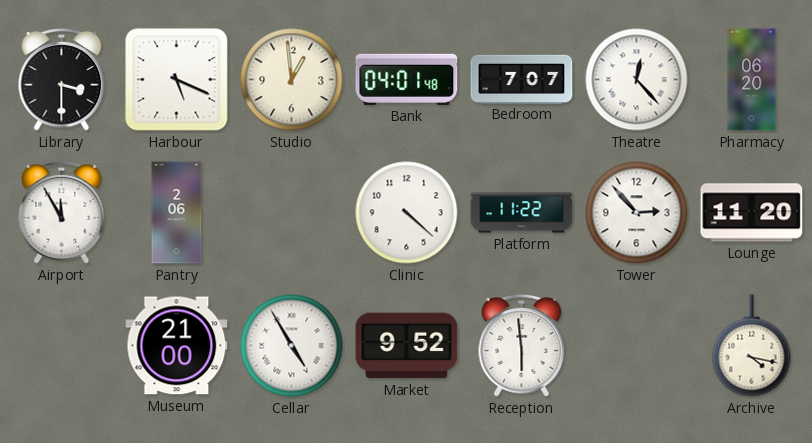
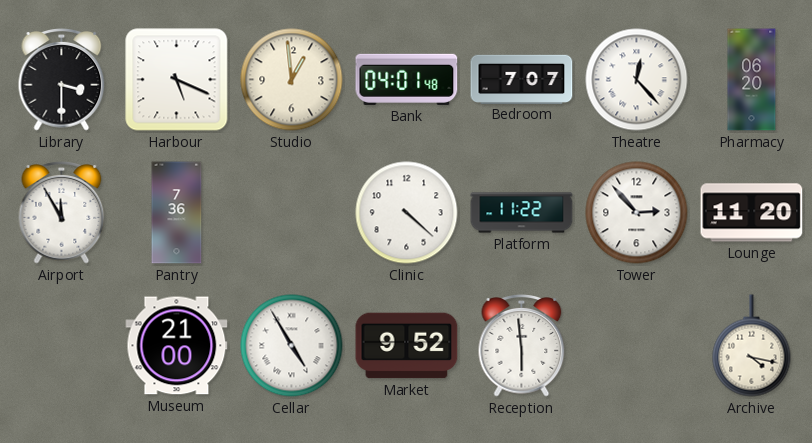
Pantry: 2:06 -> 7:36
